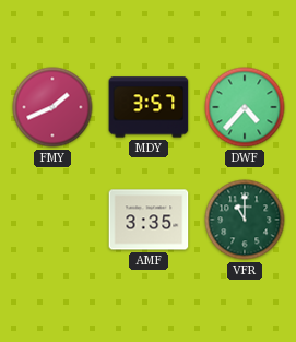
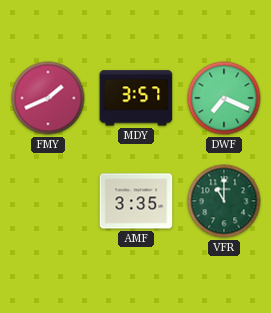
DWF: 4:37 -> 7:19
